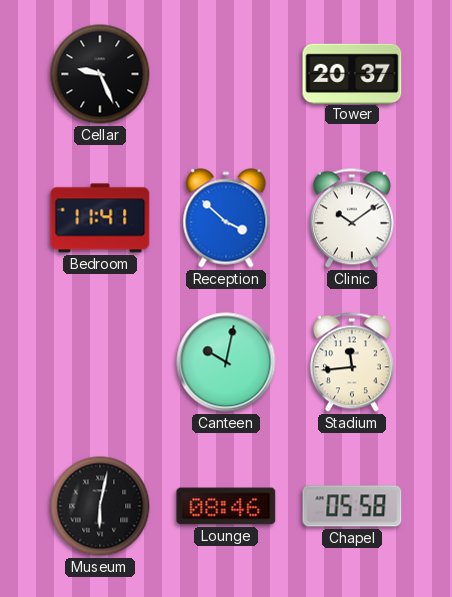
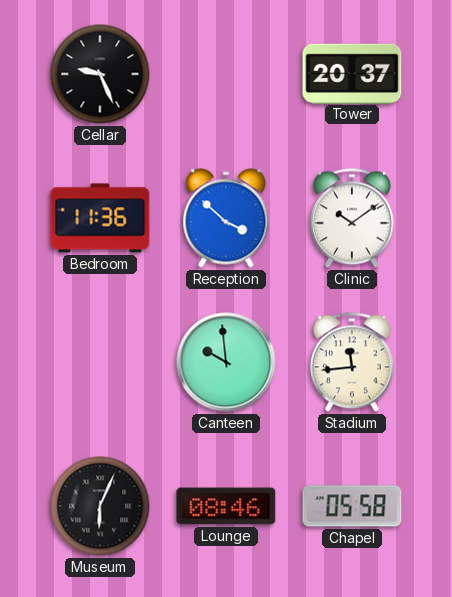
Bedroom: 11:41 -> 11:36
Canteen: 10:02 -> 9:59
Museum: 6:02 -> 6:04
